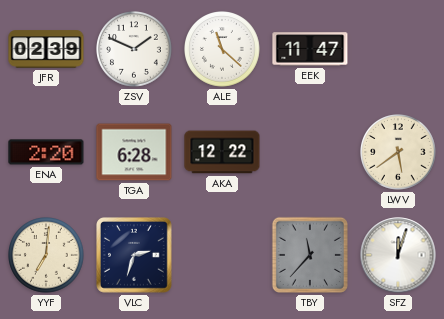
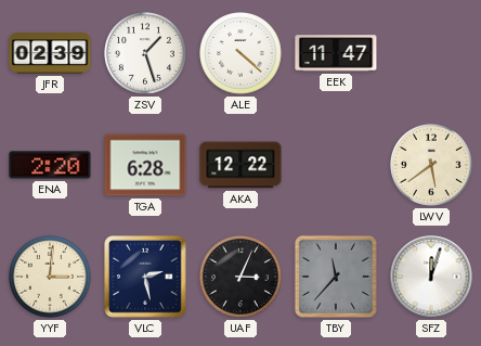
ZSV: 1:49 -> 1:27
ALE: 11:22 -> 4:22
YYF: 7:01 -> 3:01
VLC: 2:33 -> 2:28
UAF: none -> 3:04
